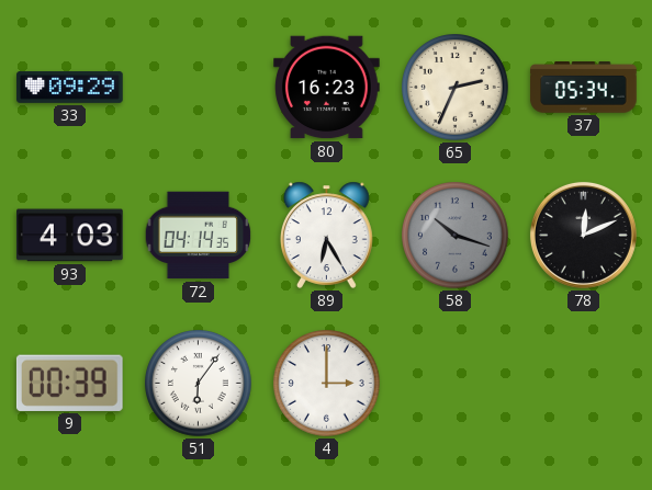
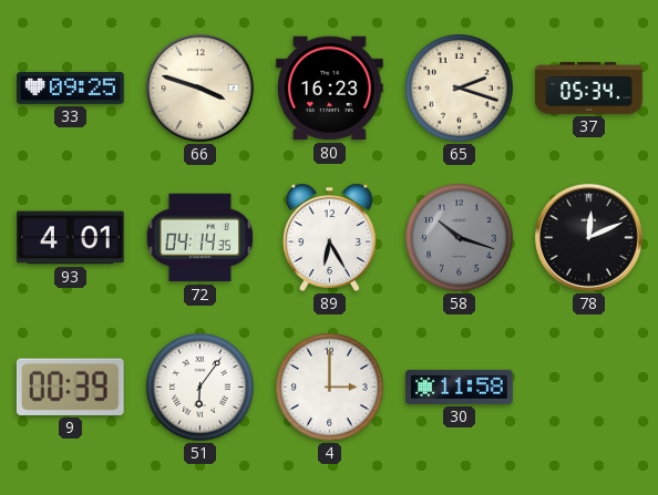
33: 09:29 -> 09:25
66: none -> 3:48
65: 2:34 -> 2:18
93: 4:03 -> 4:01
30: none -> 11:58
